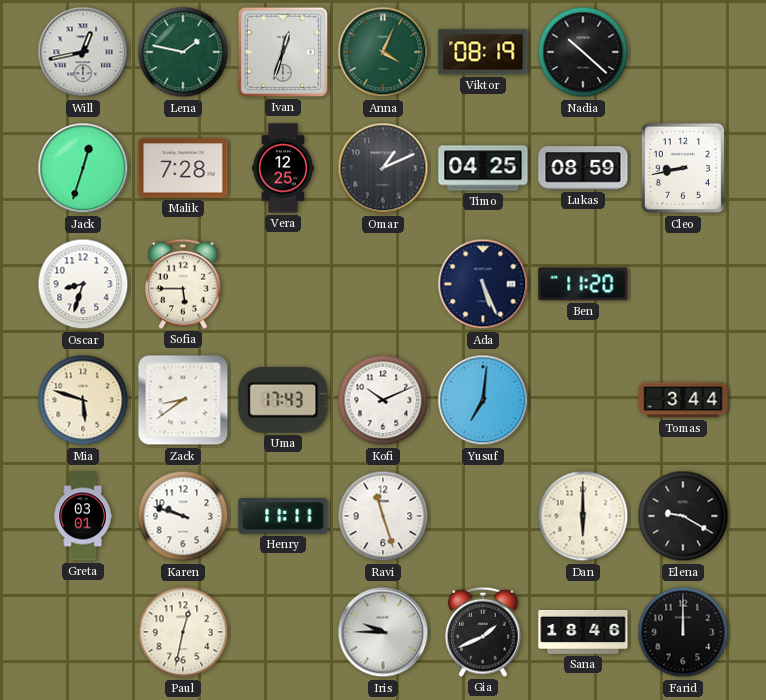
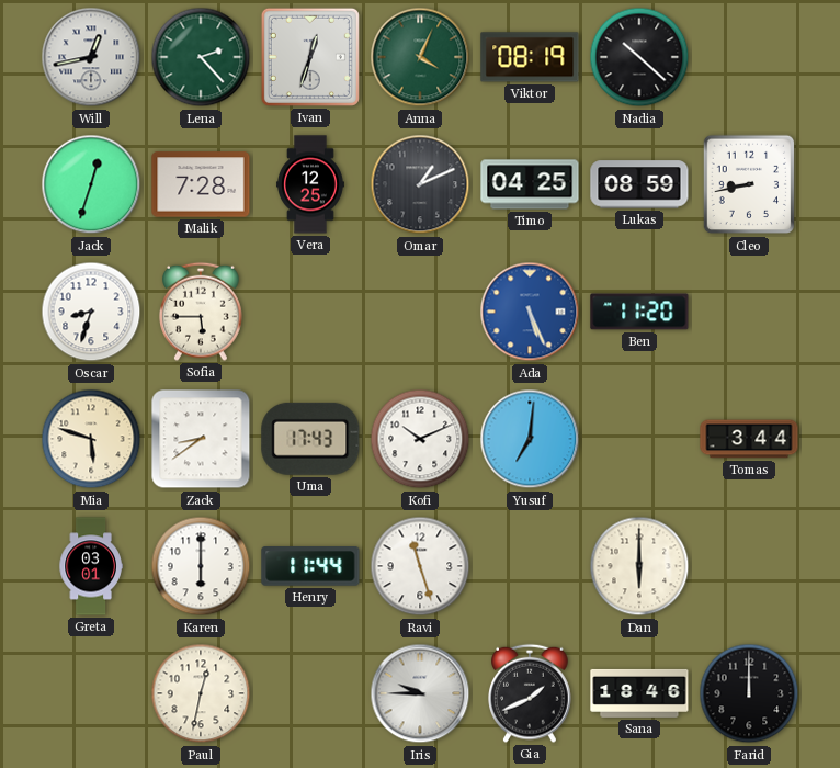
Lena: 1:47 -> 2:23
Ada dial: navy -> blue
Karen: 9:48 -> 6:00
Henry: 11:11 -> 11:44
Elena: 9:20 -> none
